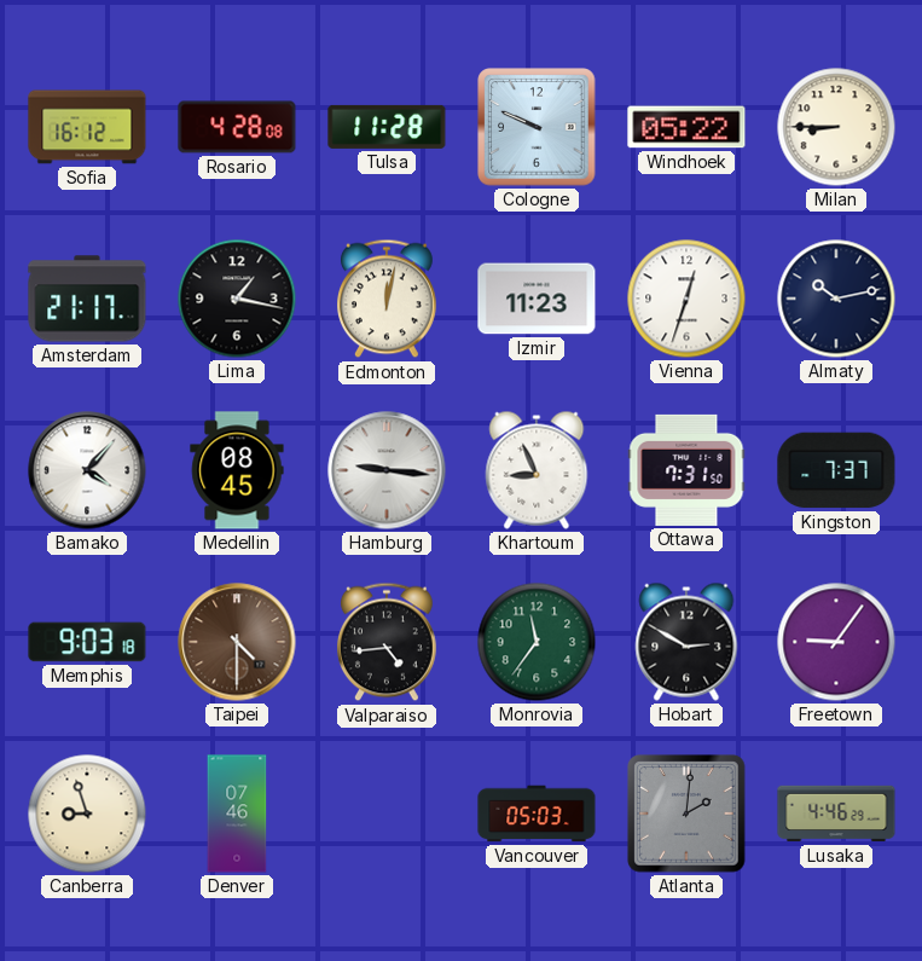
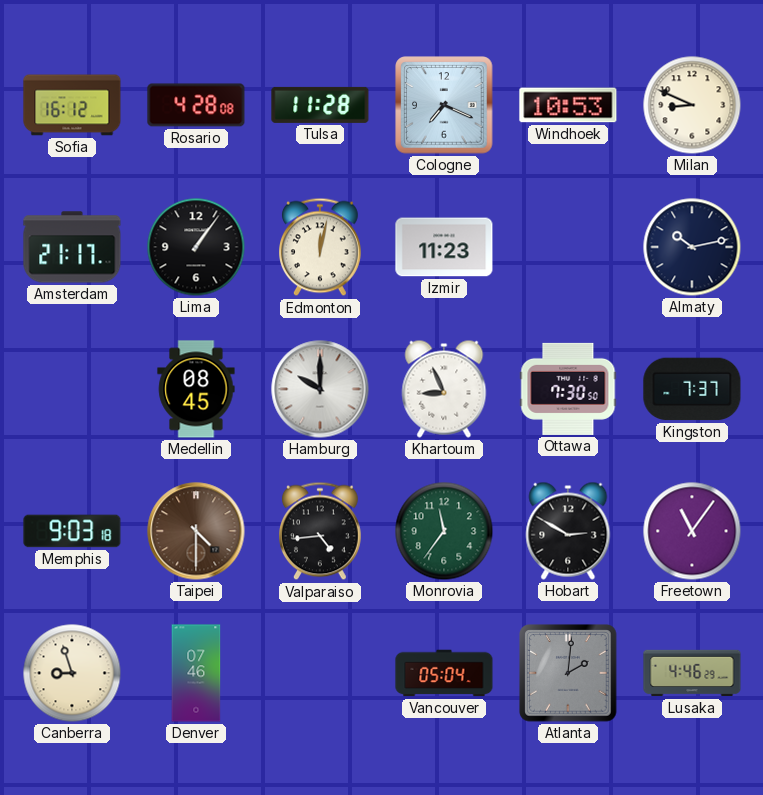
Cologne: 9:49 -> 7:19
Windhoek: 05:22 -> 10:53
Milan: 8:45 -> 8:49
Lima: 1:17 -> 1:06
Vienna: 12:33 -> none
Bamako: 4:07 -> none
Hamburg: 9:16 -> 10:00
Ottawa: 7:31 -> 7:30
Freetown: 9:06 -> 11:06
Vancouver: 05:03 -> 05:04
